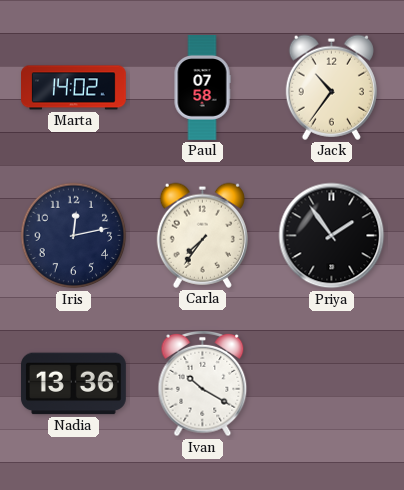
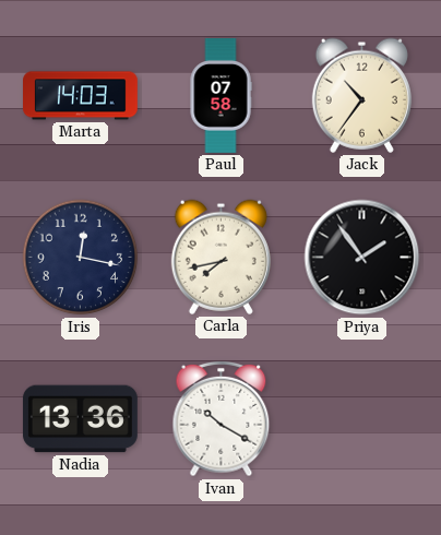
Marta: 14:02 -> 14:03
Iris: 12:13 -> 12:17
Carla: 7:36 -> 7:43
